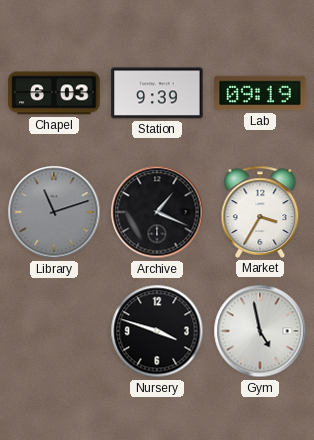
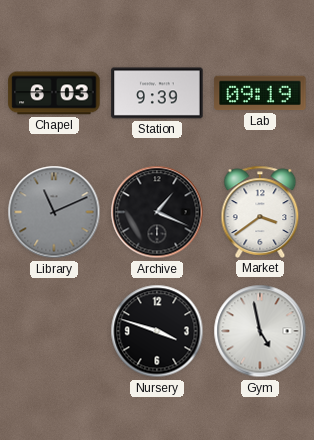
Library: 11:12 -> 11:11
Market: 3:35 -> 3:39
